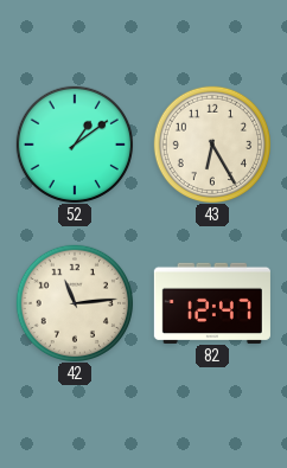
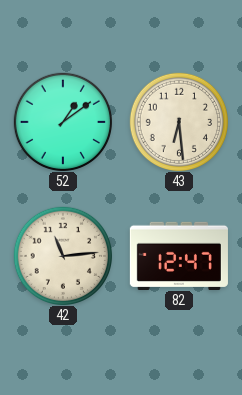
43: 6:25 -> 6:29
